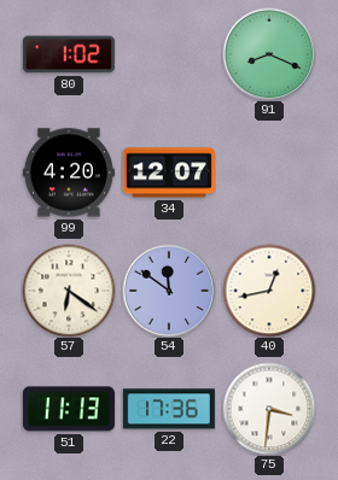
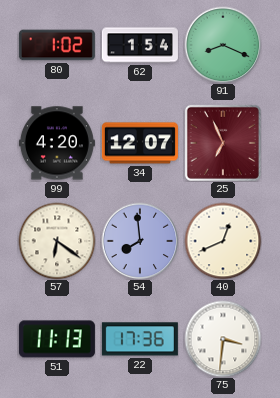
62: none -> 1:54
25: none -> 6:56
54: 11:51 -> 7:59
40: 12:43 -> 12:41
